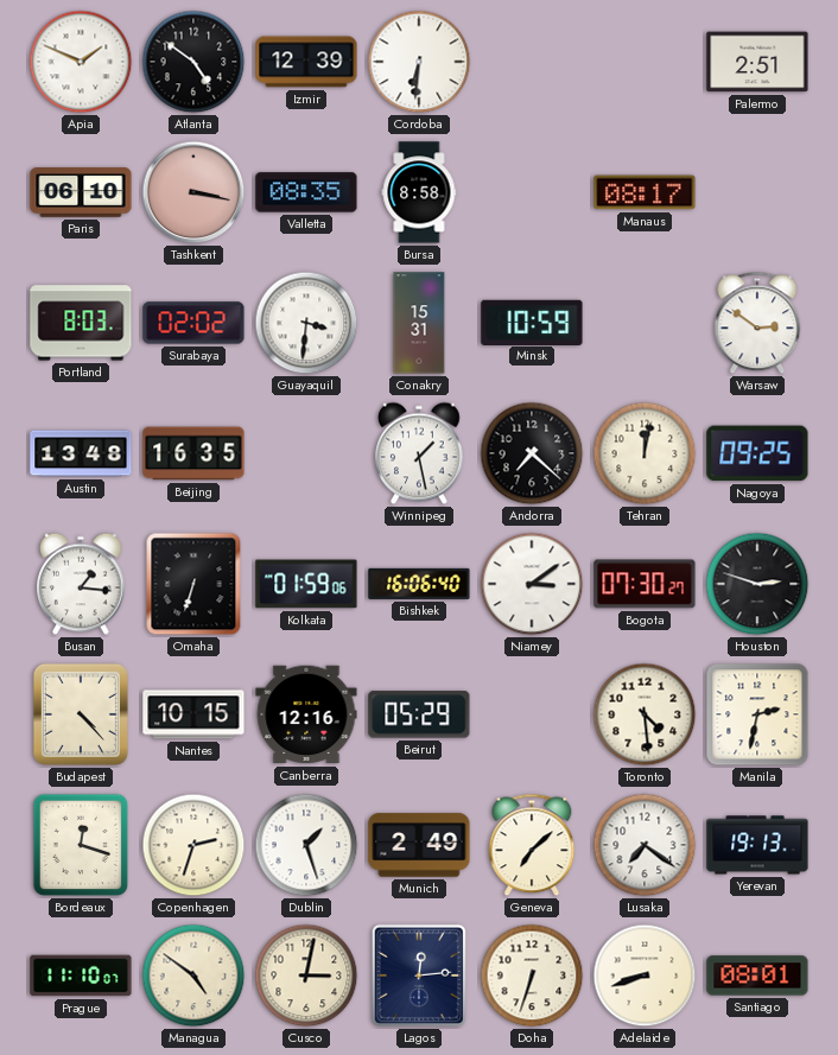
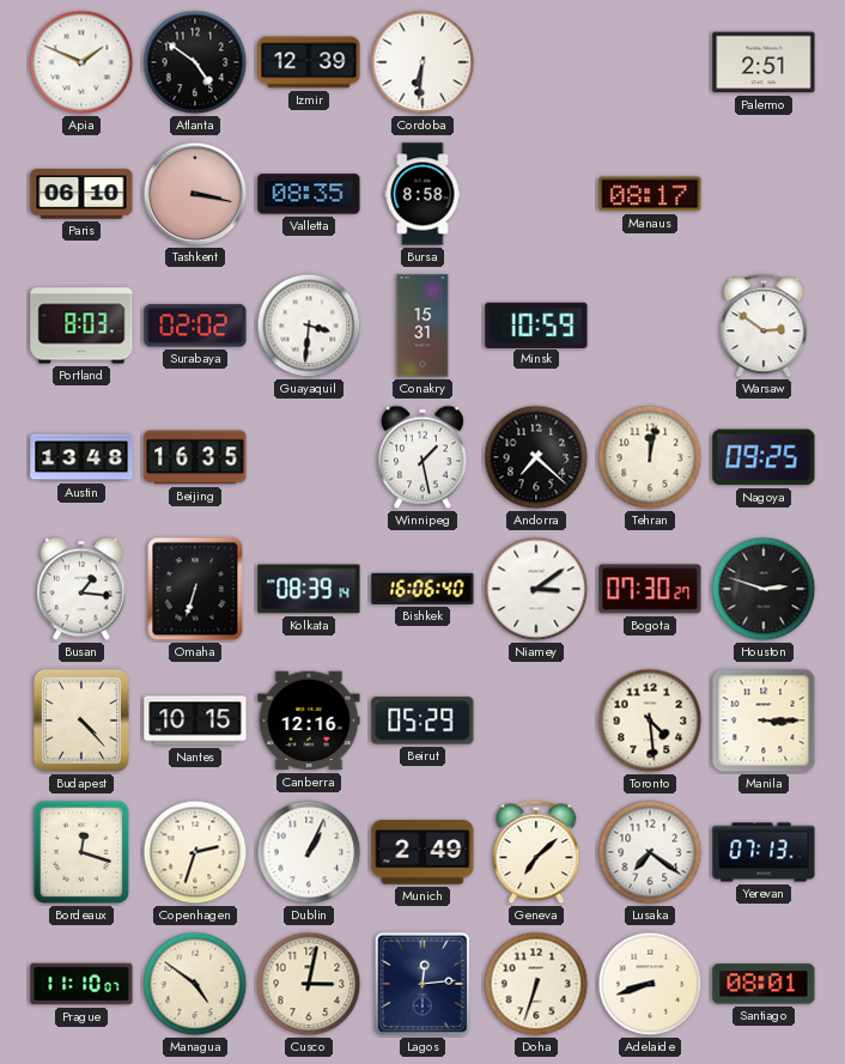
Kolkata: 01:59 -> 08:39
Manila: 2:32 -> 3:15
Dublin: 1:27 -> 1:04
Yerevan: 19:13 -> 07:13
